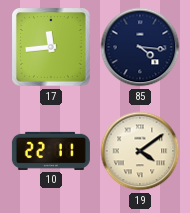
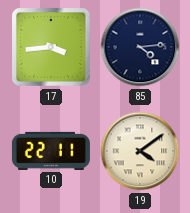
17: 11:44 -> 3:44
85: 4:16 -> 4:14
